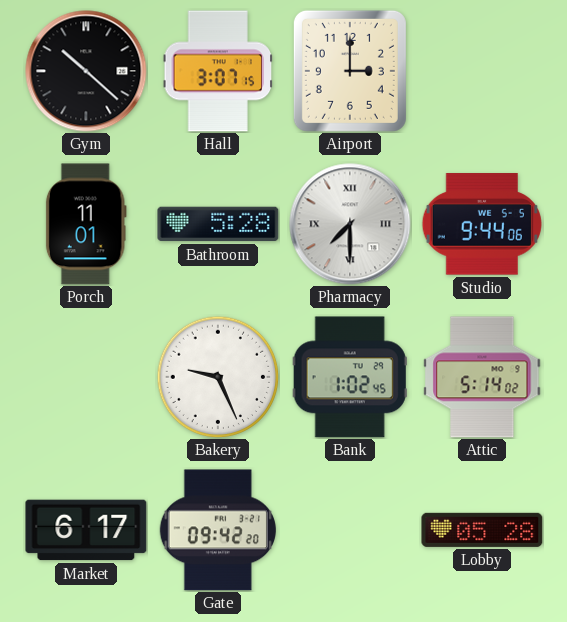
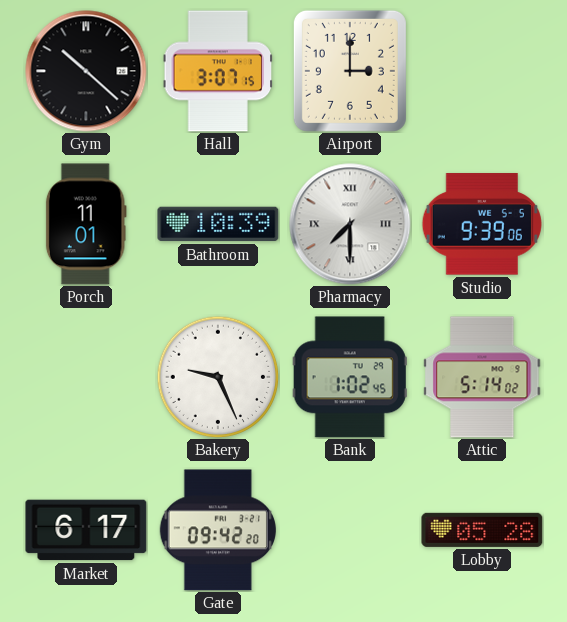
Bathroom: 5:28 -> 10:39
Studio: 9:44 -> 9:39
